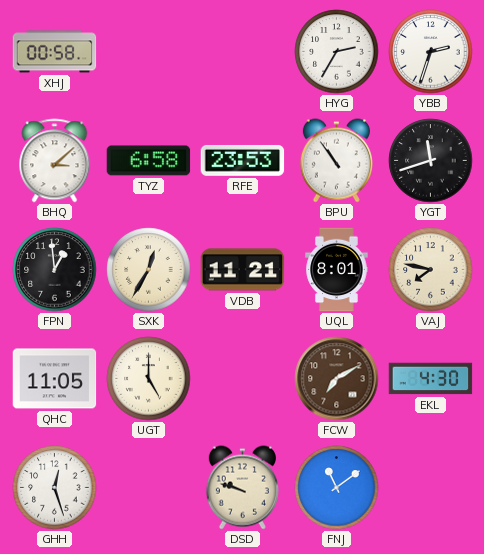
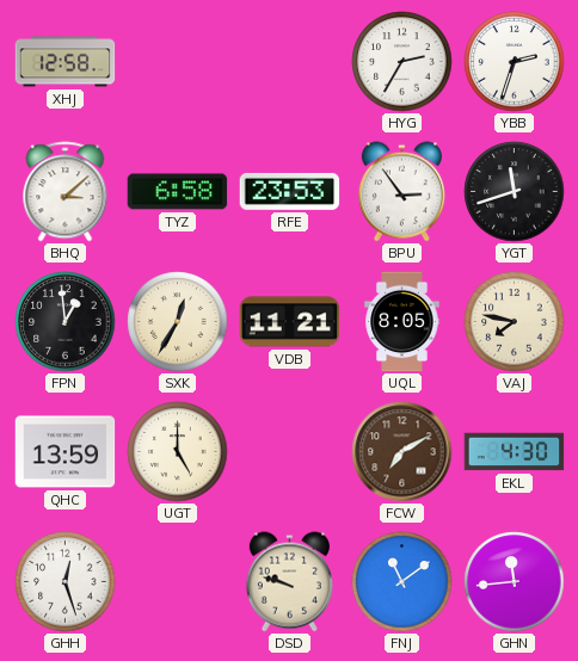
XHJ: 00:58 -> 12:58
BPU: 10:54 -> 2:54
UQL: 8:01 -> 8:05
QHC: 11:05 -> 13:59
GHN: none -> 11:44
